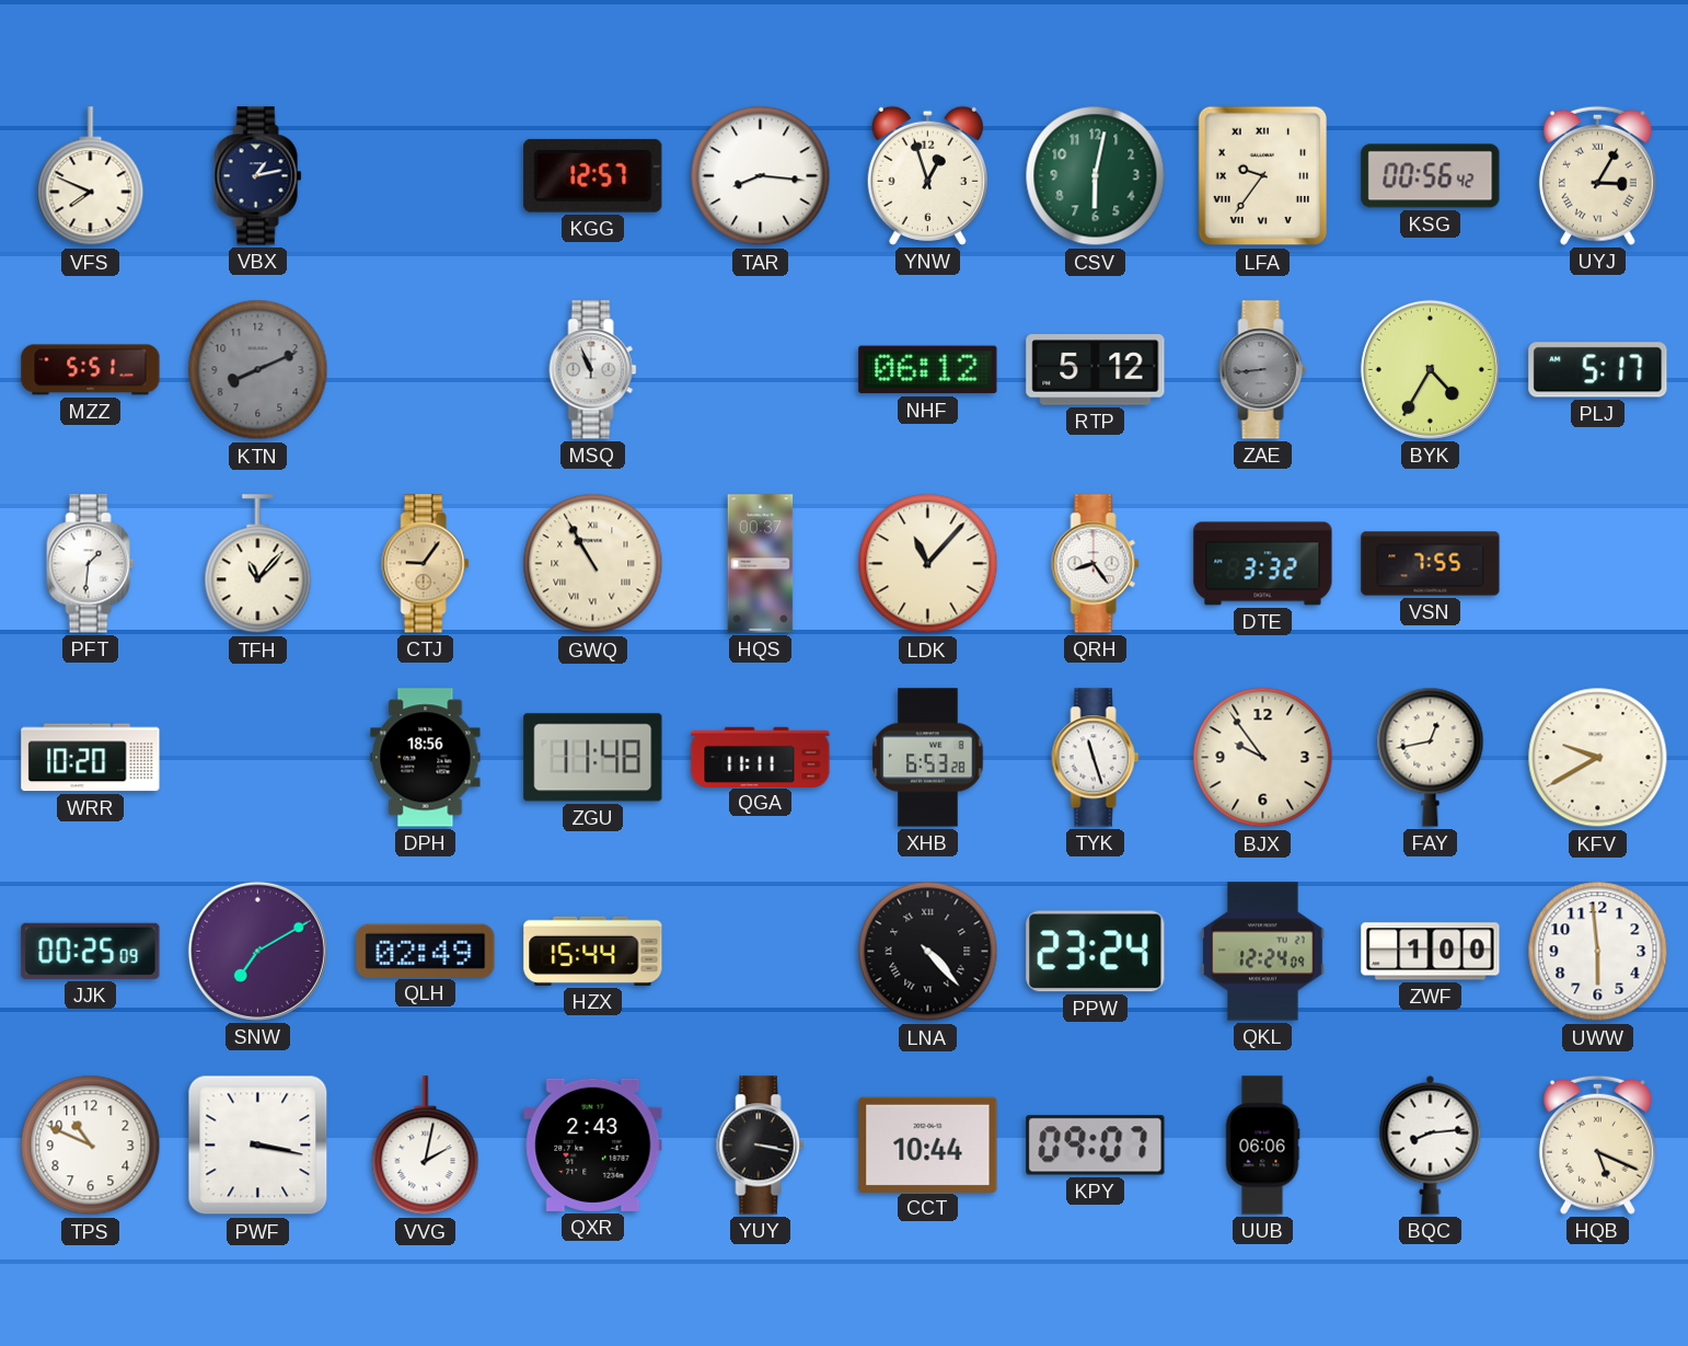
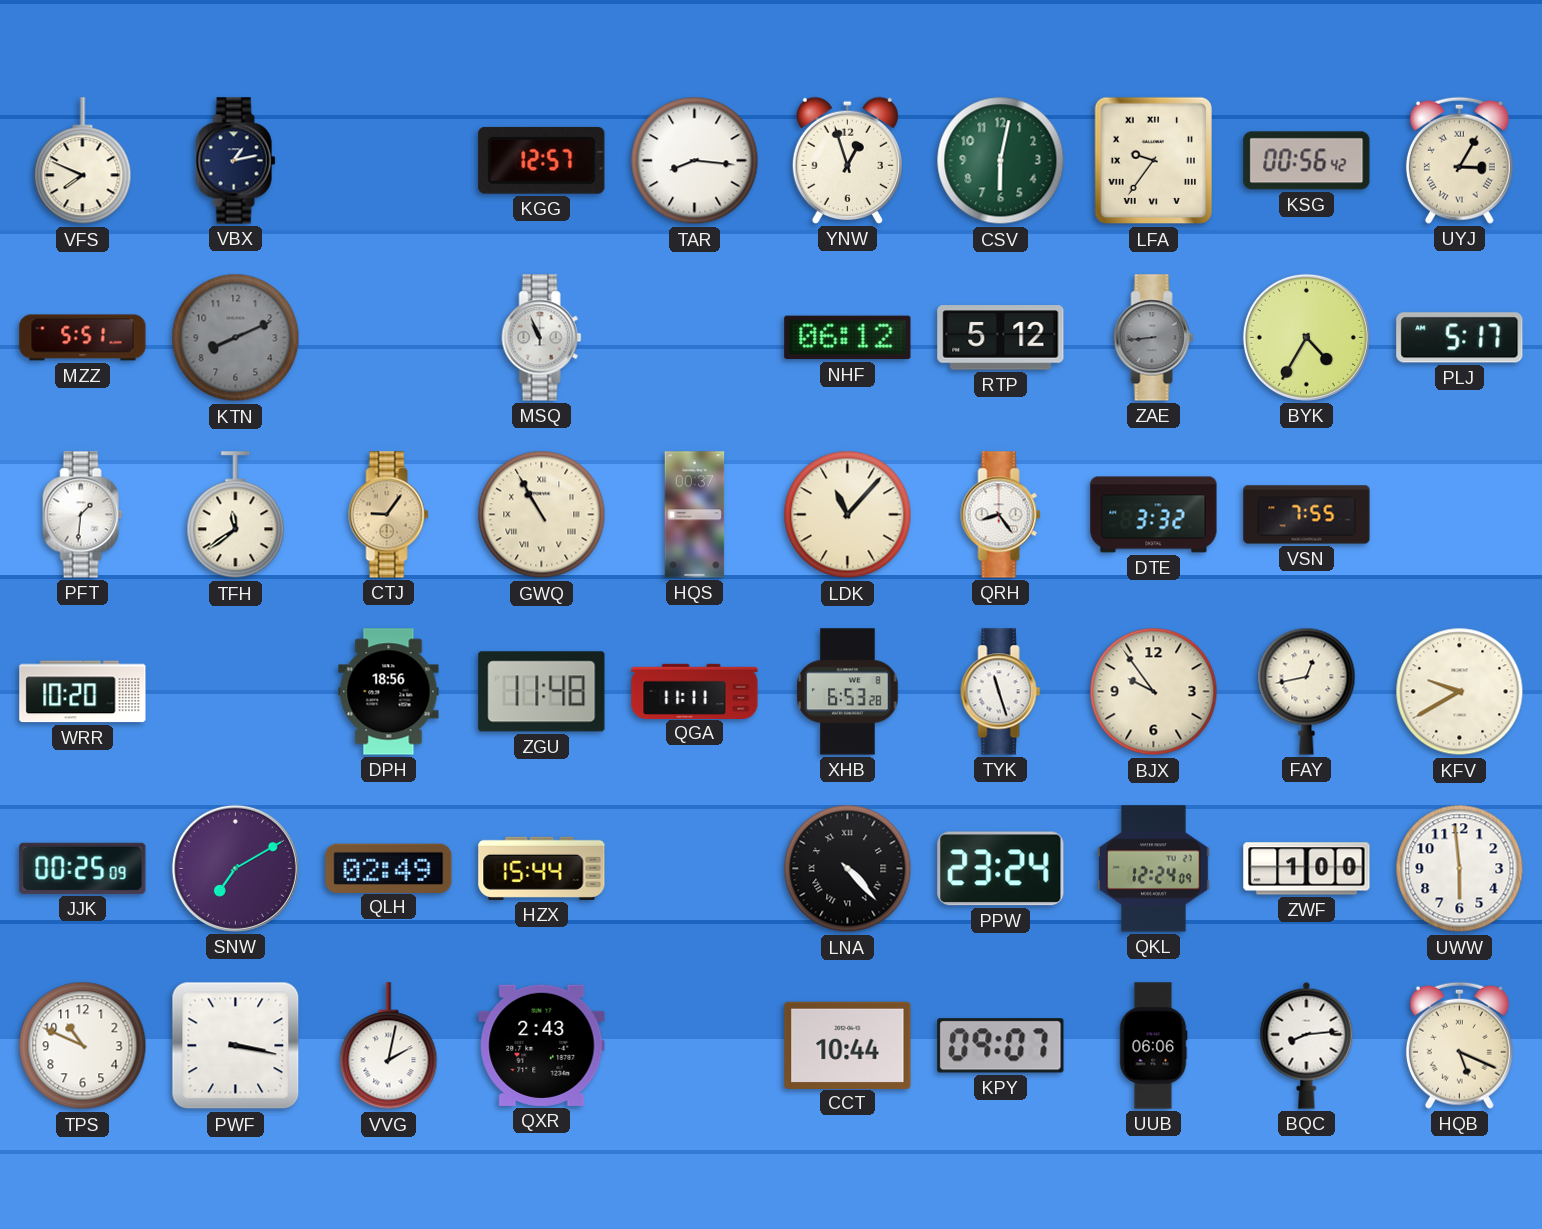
TFH: 11:07 -> 11:39
YUY: 3:17 -> none
